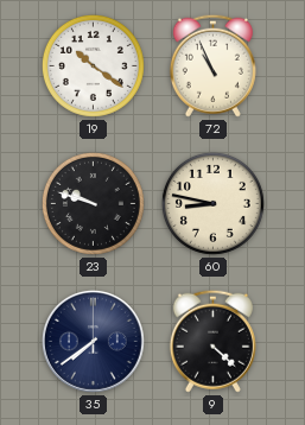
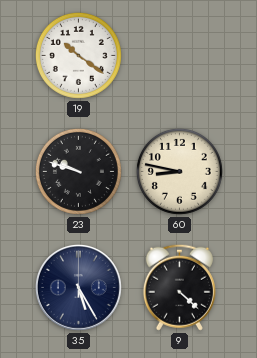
72: 10:56 -> none
35: 7:39 -> 5:25
